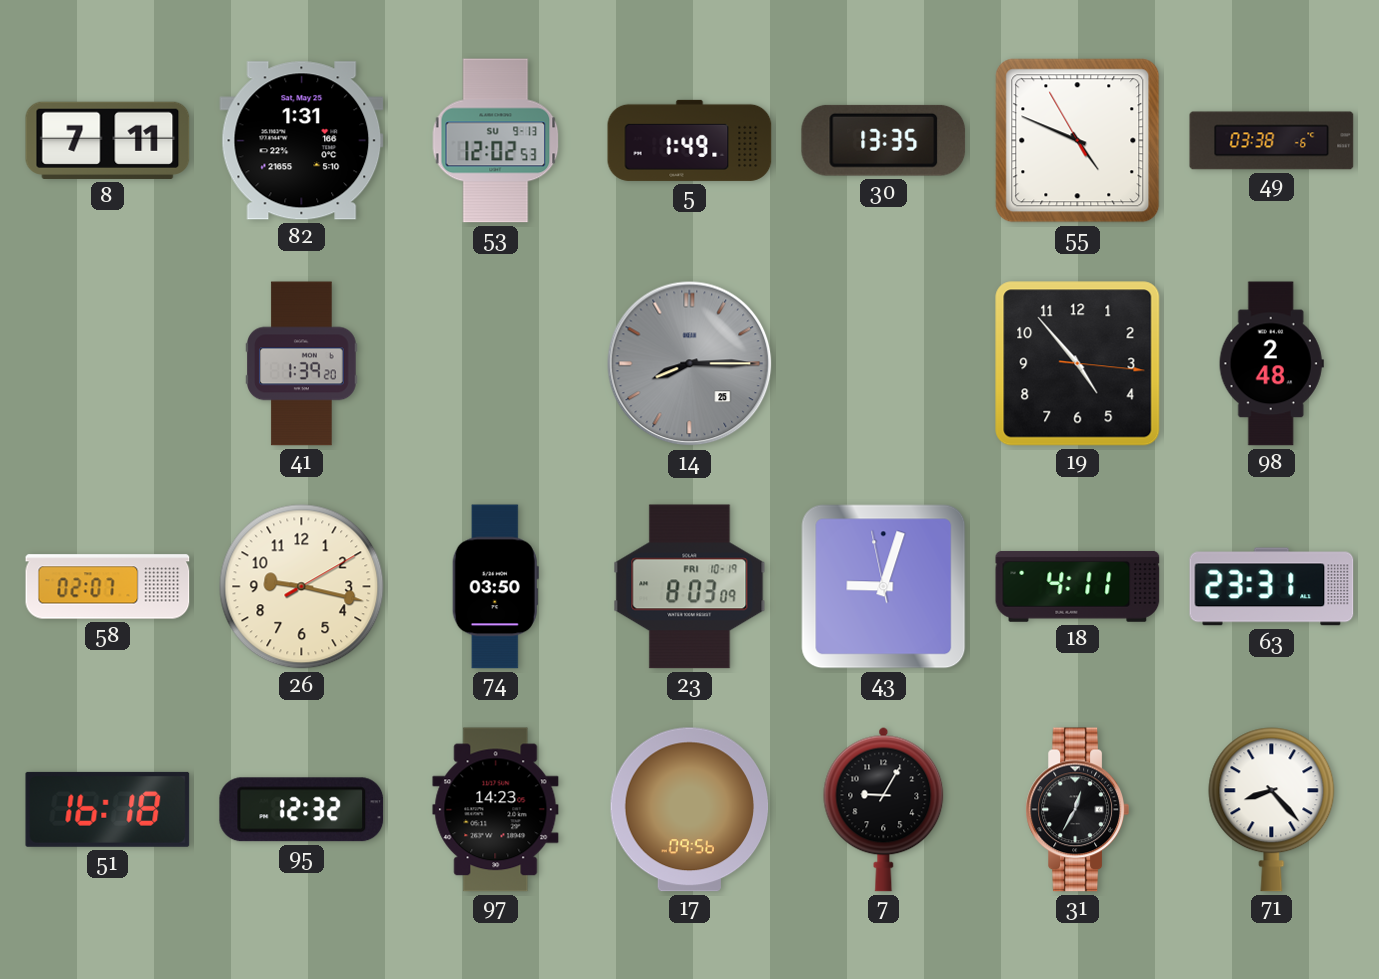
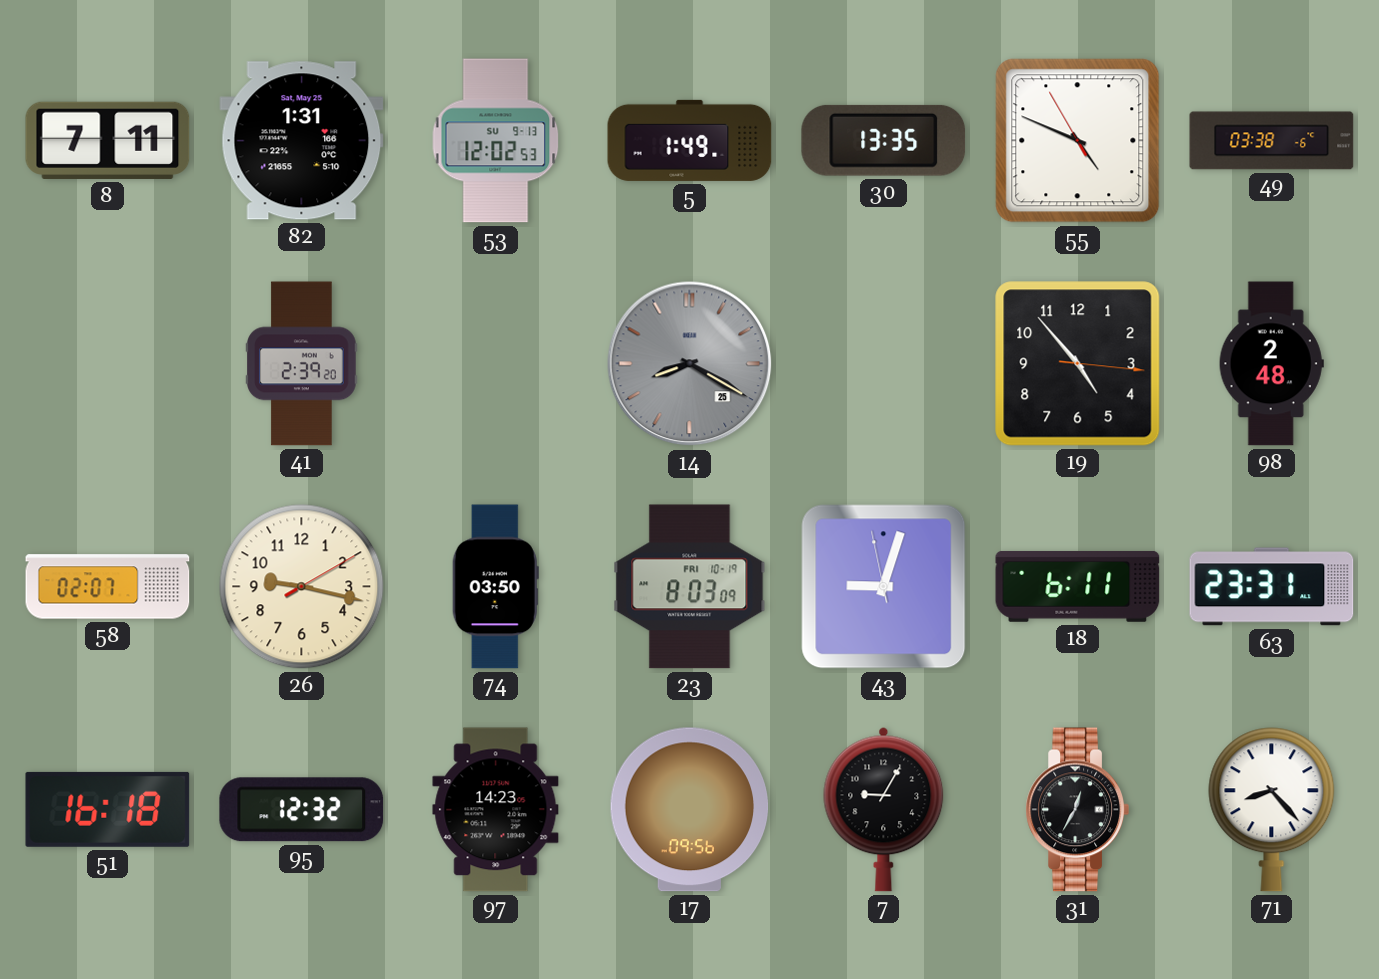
41: 1:39 -> 2:39
14: 8:15 -> 8:20
18: 4:11 -> 6:11
